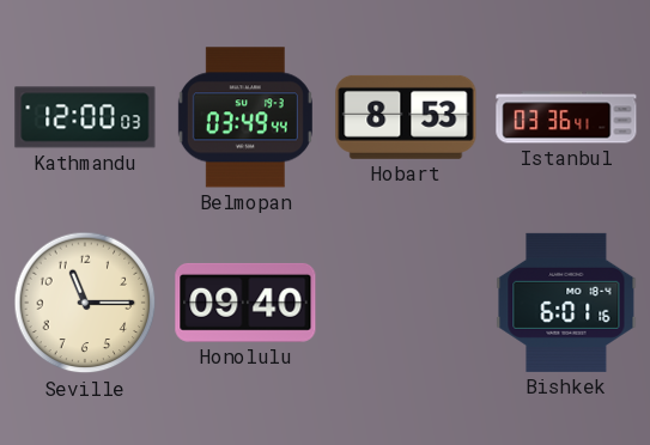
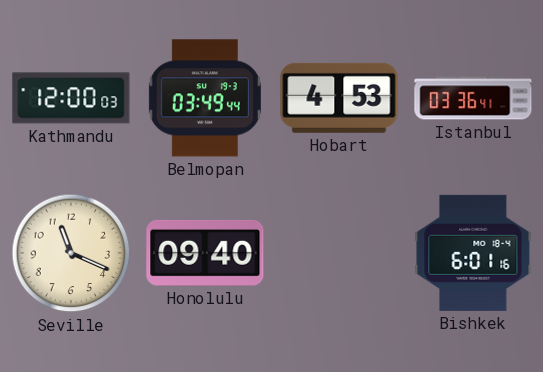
Hobart: 8:53 -> 4:53
Seville: 11:15 -> 11:19
